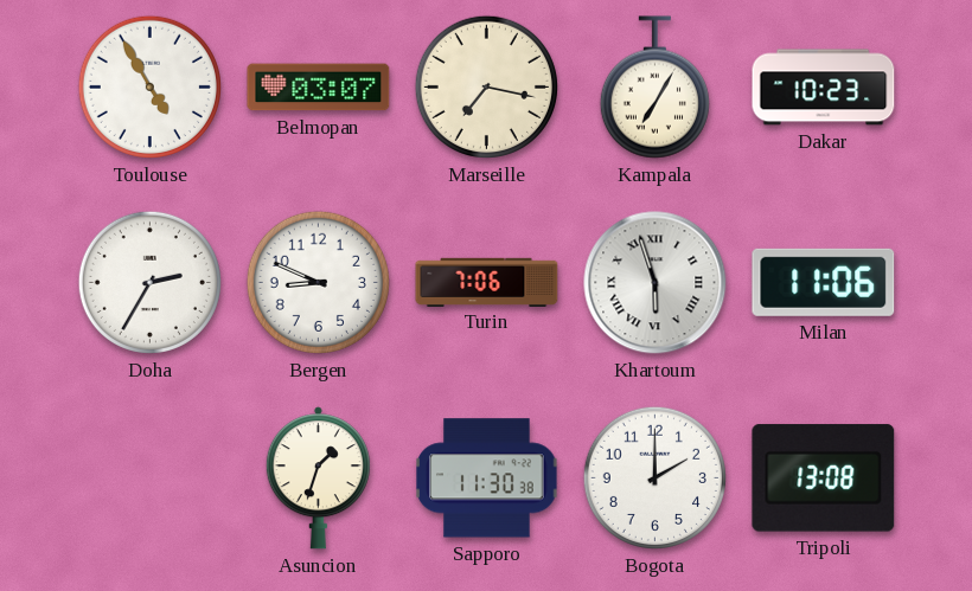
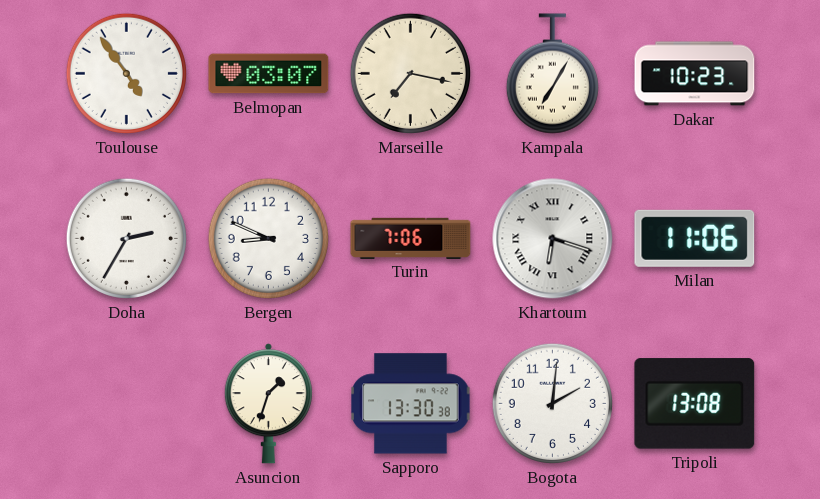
Toulouse: 4:55 -> 4:54
Khartoum: 5:57 -> 6:18
Sapporo: 11:30 -> 13:30
Bogota: 2:00 -> 2:01
